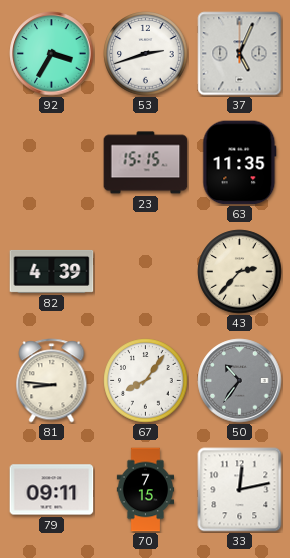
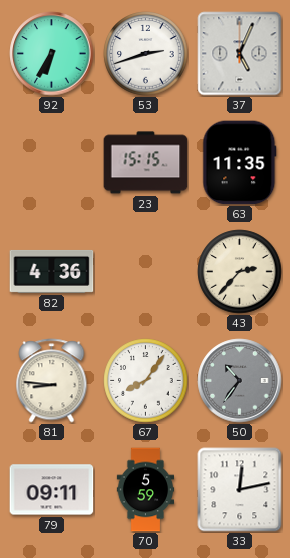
92: 3:35 -> 6:35
82: 4:39 -> 4:36
70: 7:15 -> 5:59
